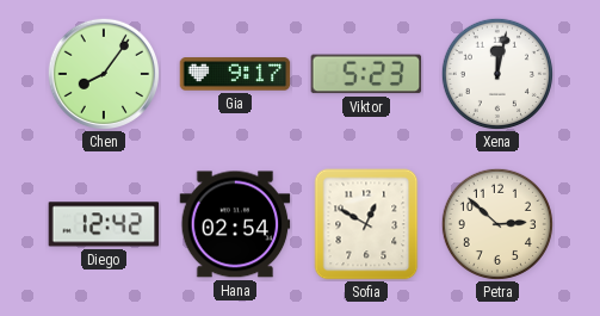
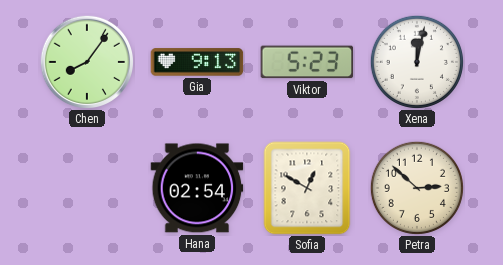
Gia: 9:17 -> 9:13
Diego: 12:42 -> none
